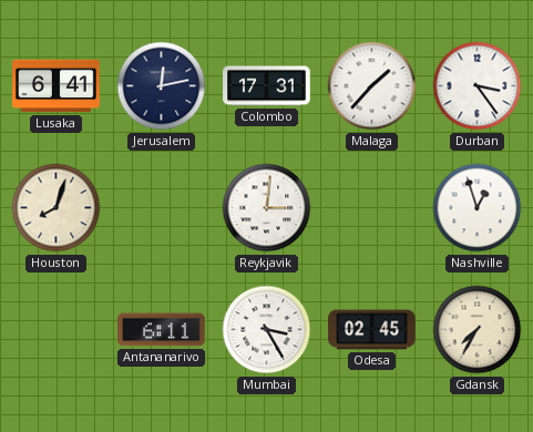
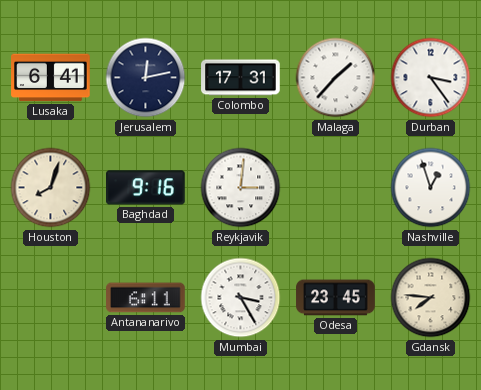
Baghdad: none -> 9:16
Odesa: 02:45 -> 23:45
Gdansk: 7:35 -> 7:46
